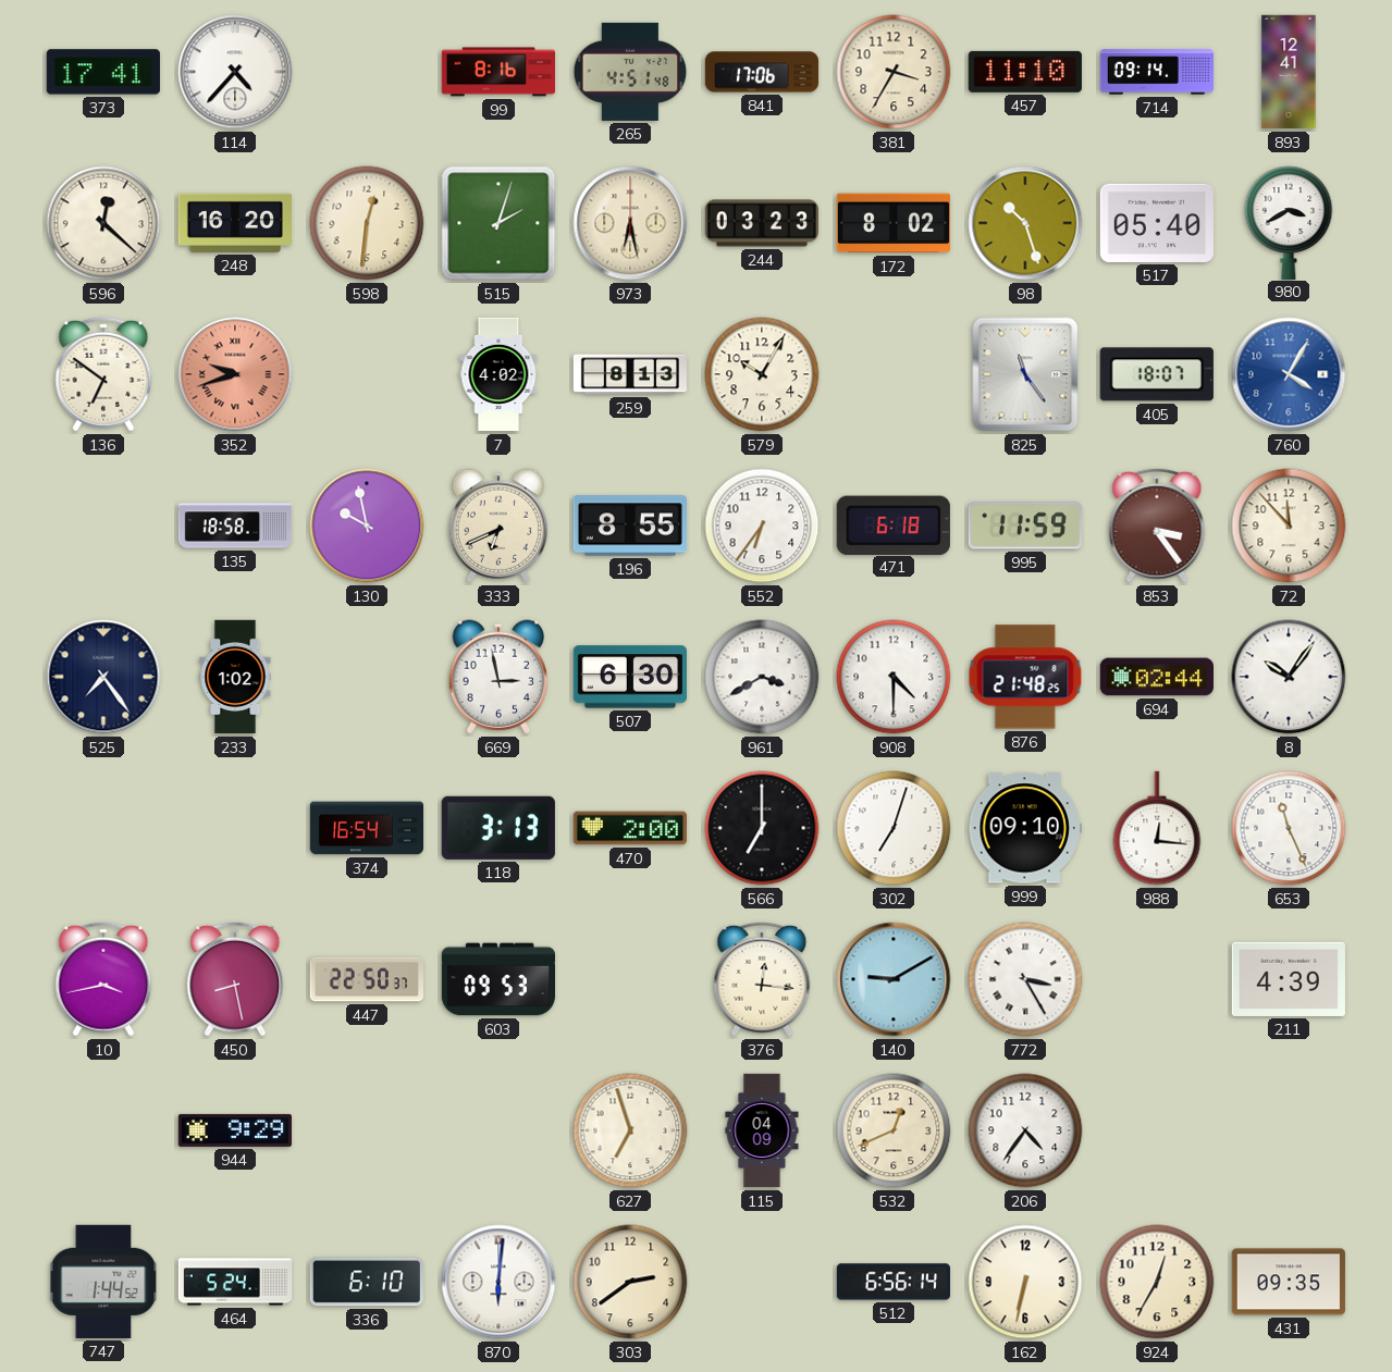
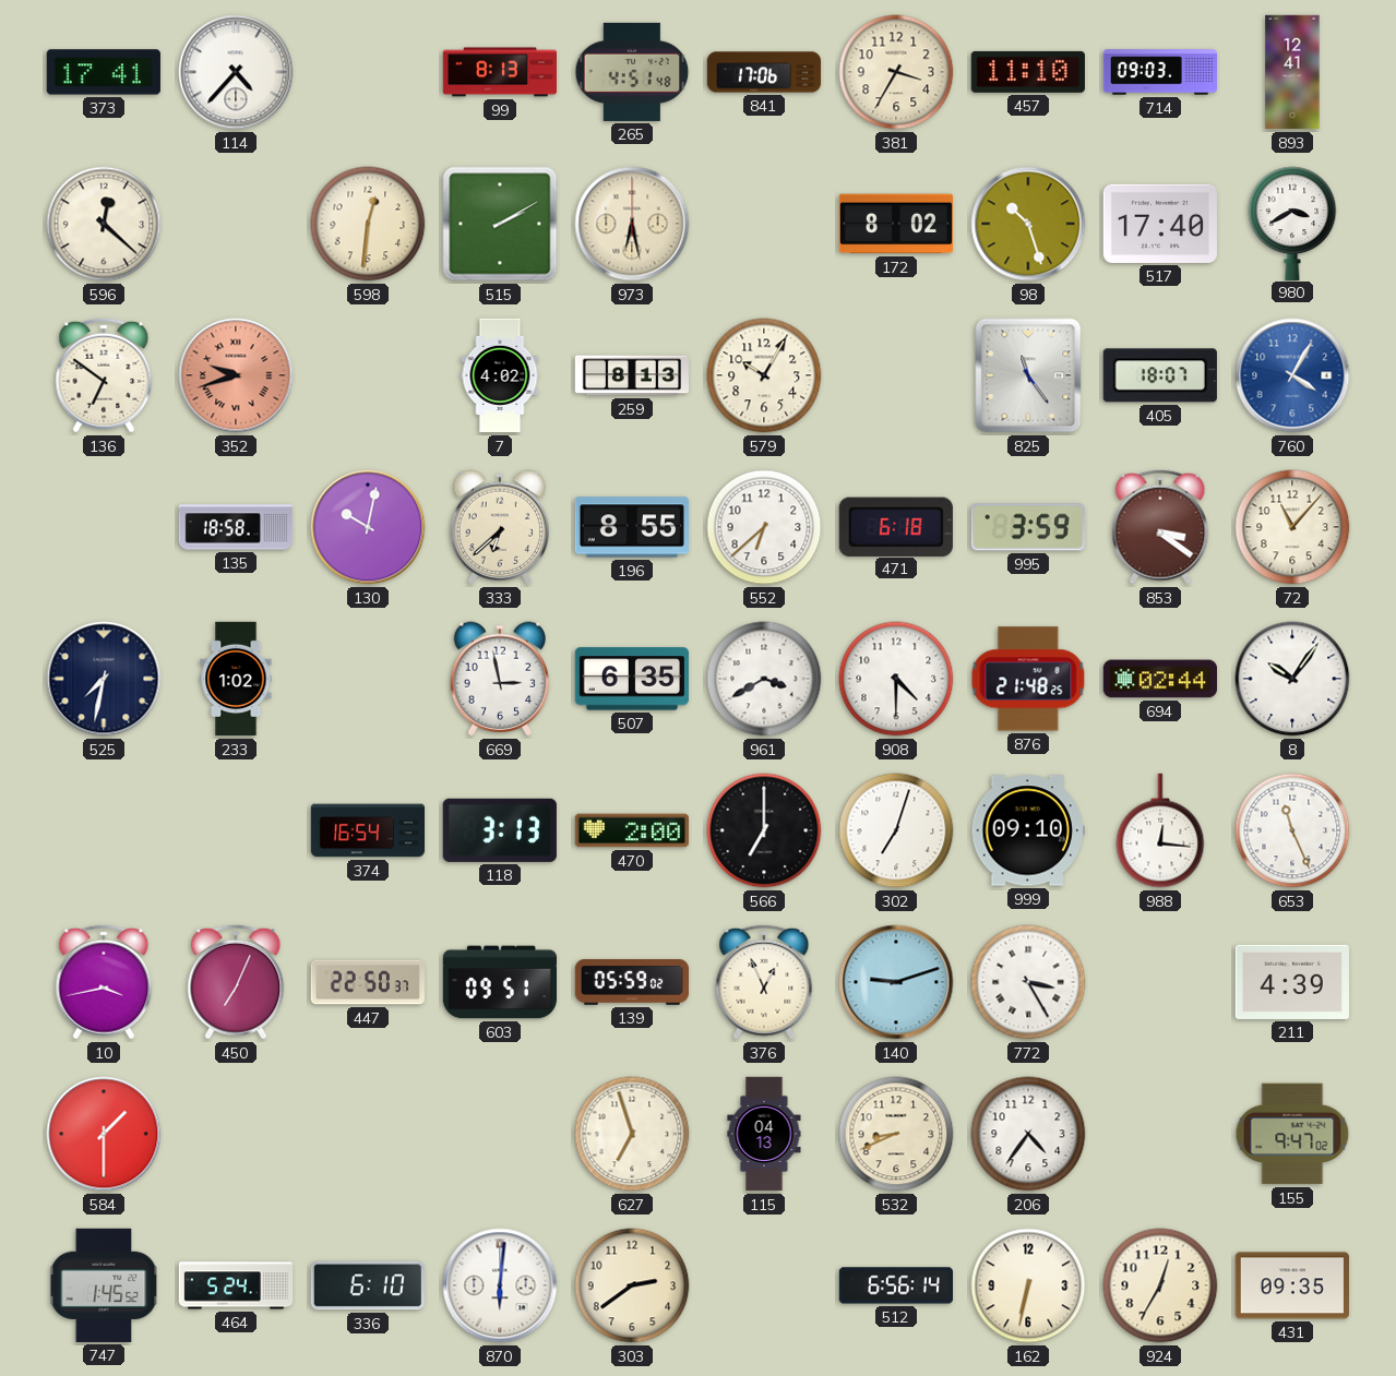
99: 8:16 -> 8:13
714: 09:14 -> 09:03
248: 16:20 -> none
515: 2:03 -> 2:10
244: 03:23 -> none
517: 05:40 -> 17:40
130: 9:58 -> 10:02
333: 6:41 -> 6:38
552: 6:36 -> 6:38
995: 11:59 -> 3:59
853: 3:24 -> 3:21
72: 11:53 -> 11:07
525: 7:24 -> 7:32
507: 6:30 -> 6:35
450: 8:28 -> 7:04
603: 09:53 -> 09:51
139: none -> 05:59
376: 12:16 -> 12:56
140: 9:10 -> 9:12
584: none -> 1:30
944: 9:29 -> none
115: 04:09 -> 04:13
532: 12:41 -> 8:41
155: none -> 9:47
747: 1:44 -> 1:45
